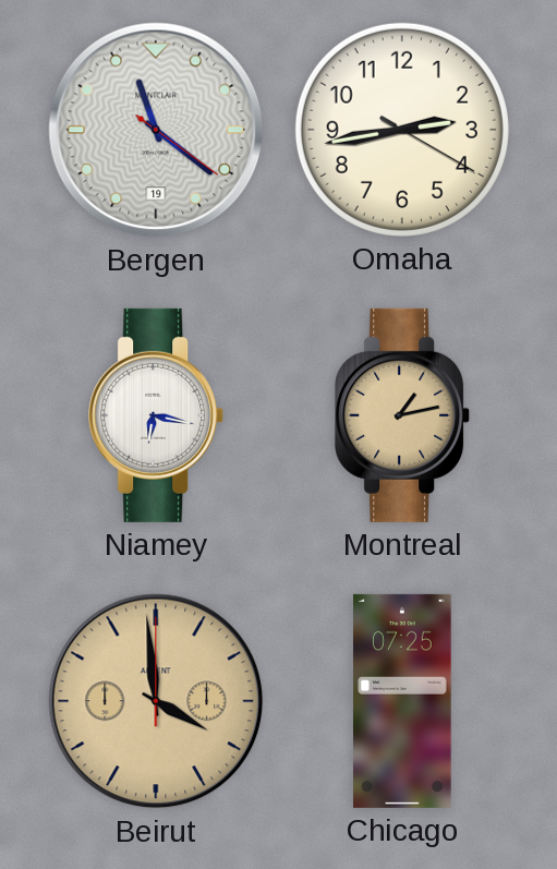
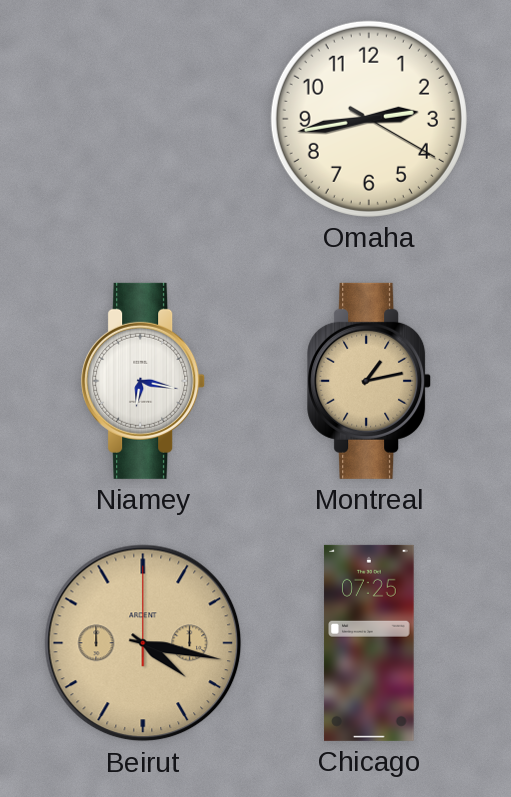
Bergen: 11:21 -> none
Beirut: 3:59 -> 4:17
